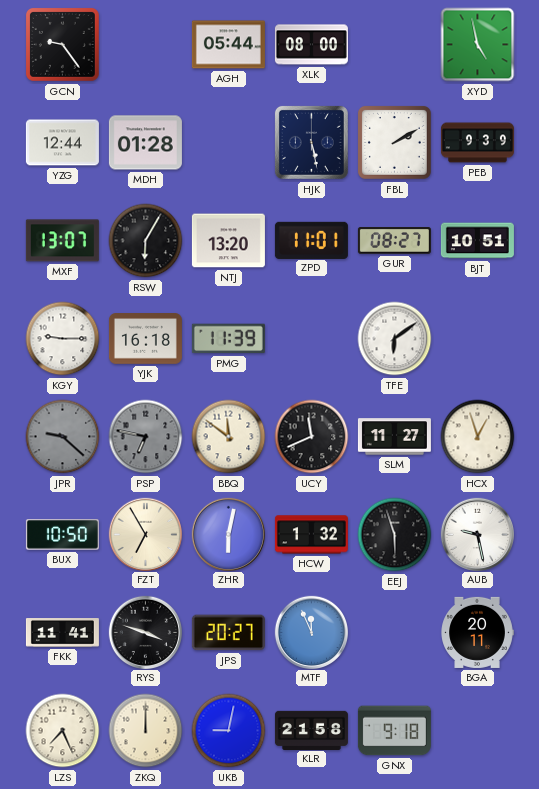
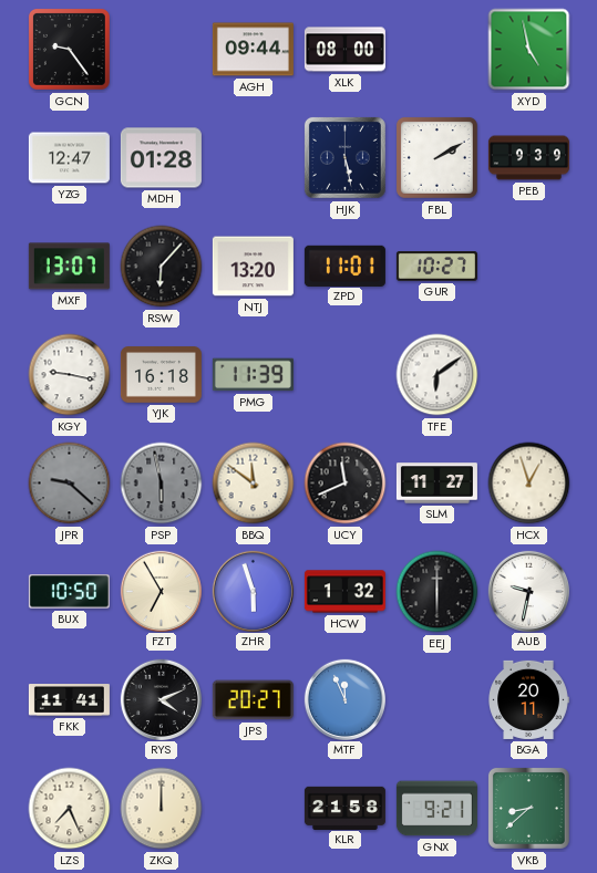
AGH: 05:44 -> 09:44
YZG: 12:44 -> 12:47
RSW: 6:05 -> 6:07
GUR: 08:27 -> 10:27
BJT: 10:51 -> none
KGY: 9:15 -> 9:17
PSP: 6:47 -> 5:58
ZHR: 6:02 -> 5:57
EEJ: 5:57 -> 6:00
AUB: 9:28 -> 9:32
RYS: 3:48 -> 4:11
UKB: 9:02 -> none
GNX: 9:18 -> 9:21
VKB: none -> 8:38
